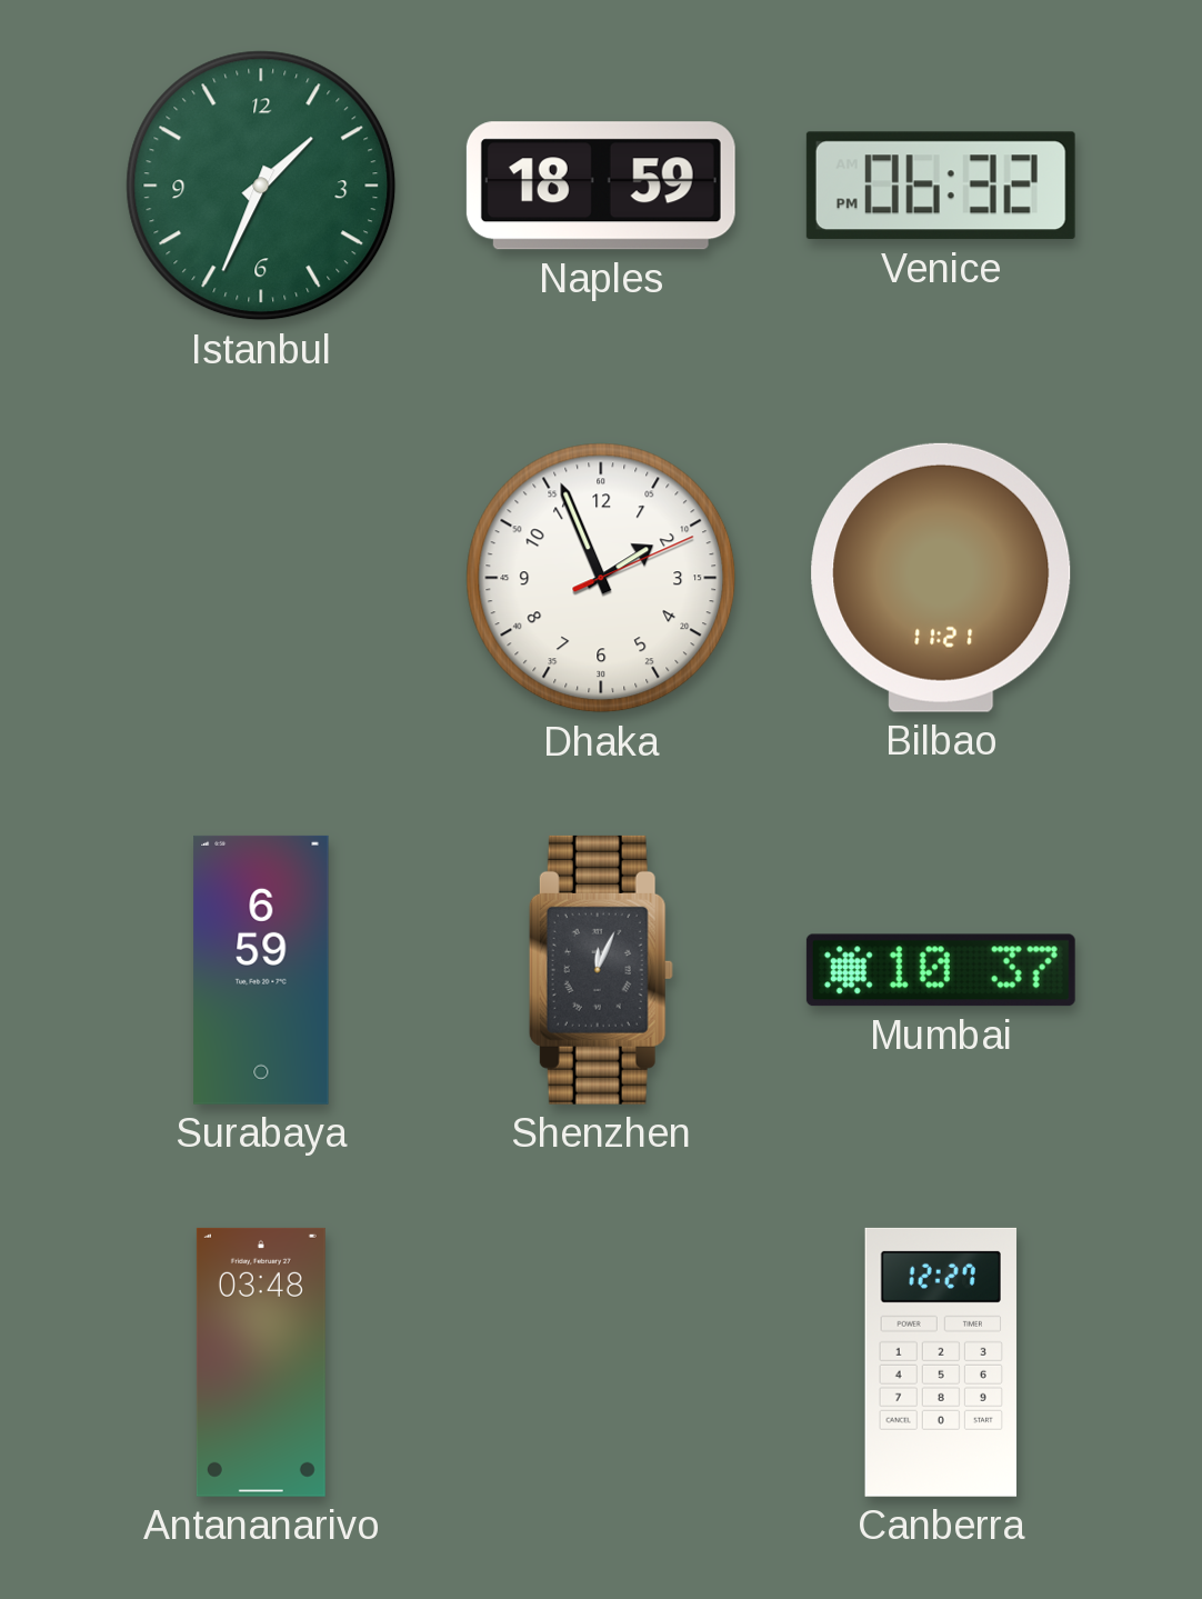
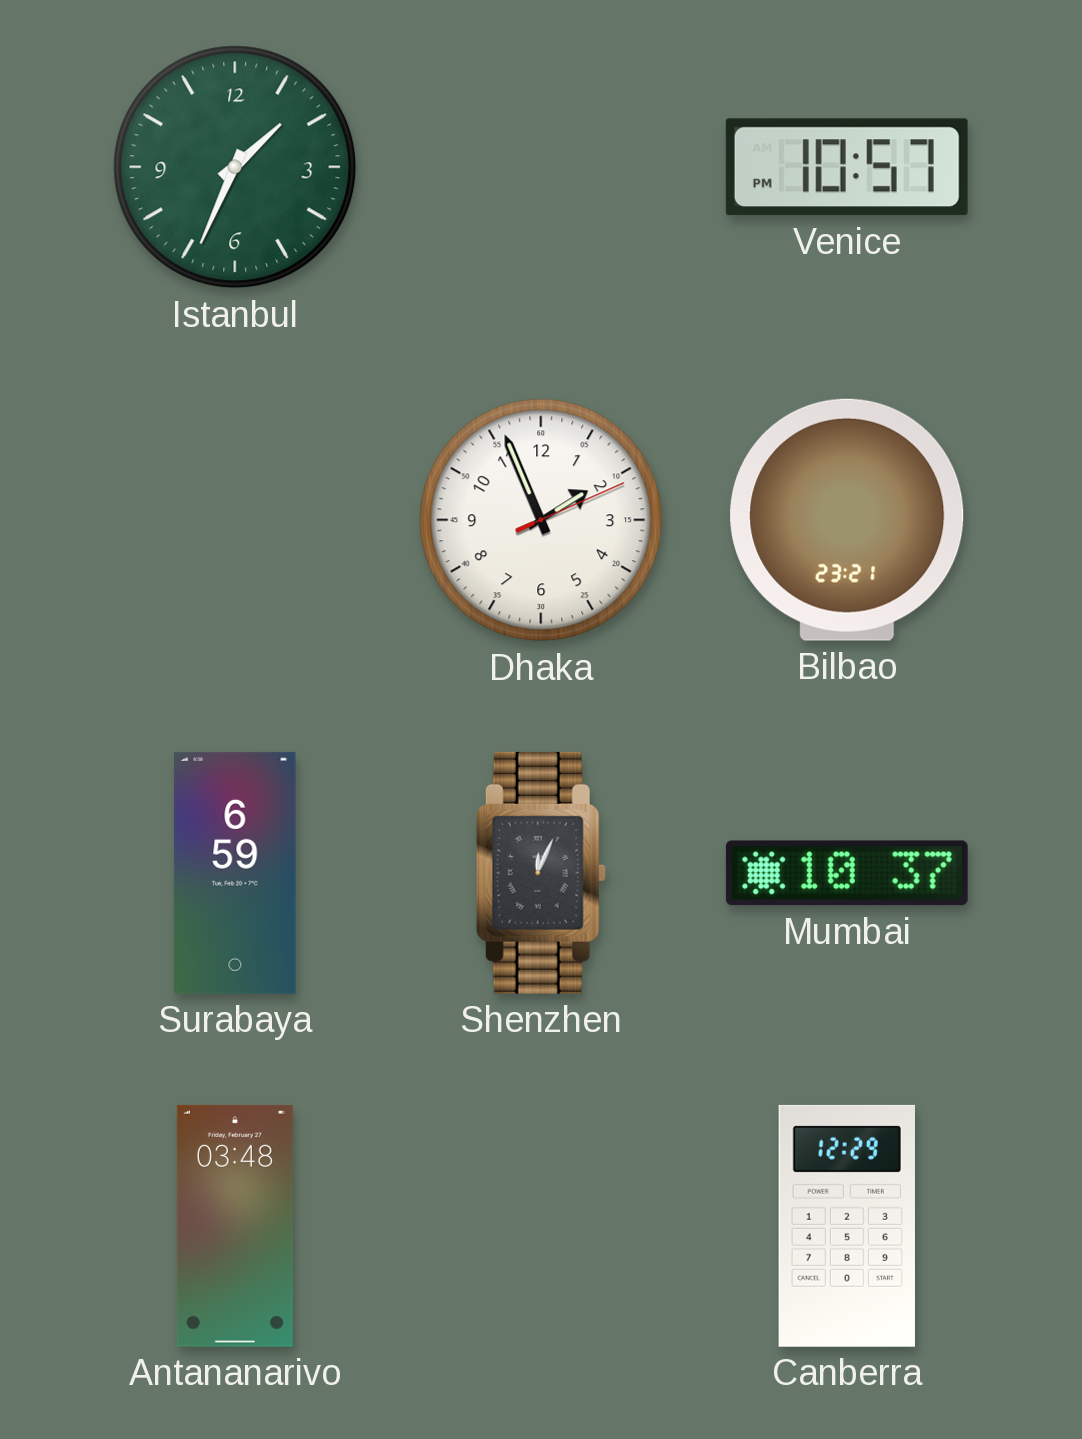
Naples: 18:59 -> none
Venice: 06:32 -> 10:57
Bilbao: 11:21 -> 23:21
Canberra: 12:27 -> 12:29
